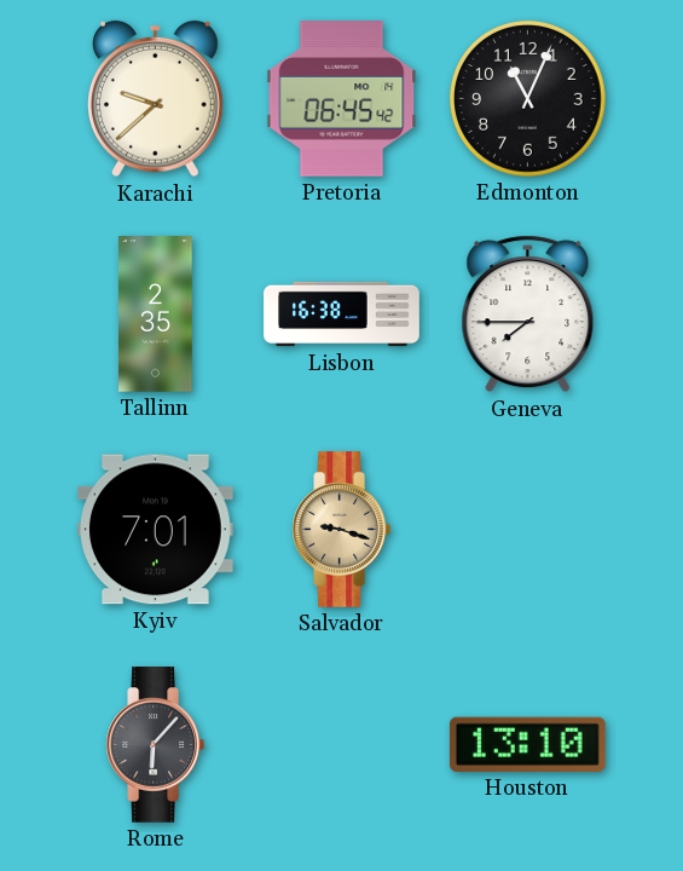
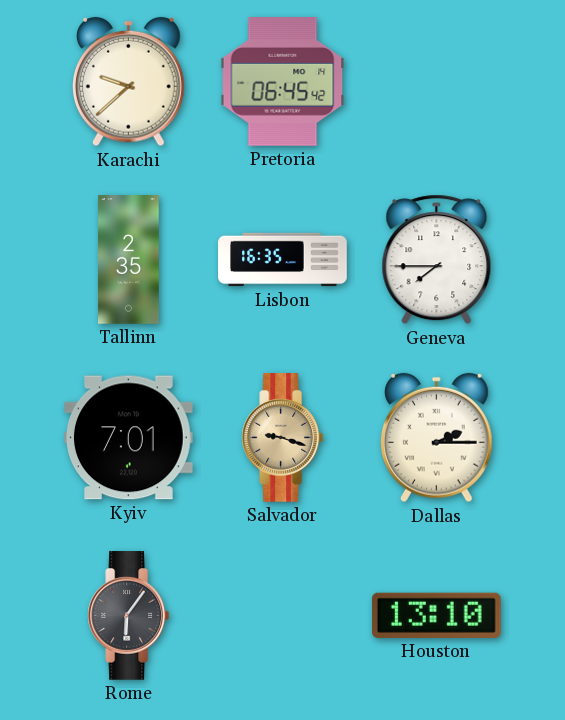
Edmonton: 11:04 -> none
Lisbon: 16:38 -> 16:35
Dallas: none -> 2:15
Rome: 6:07 -> 6:06
